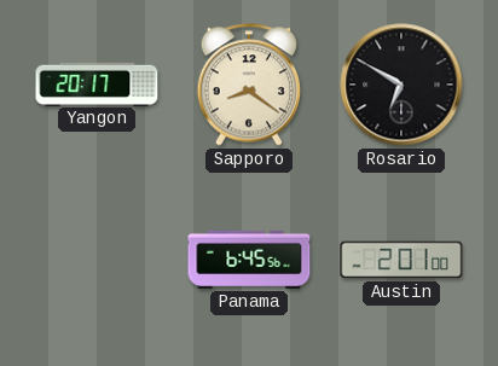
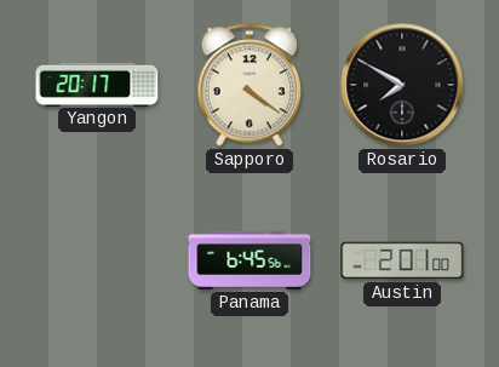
Sapporo: 8:21 -> 4:21
Rosario: 6:50 -> 7:50
